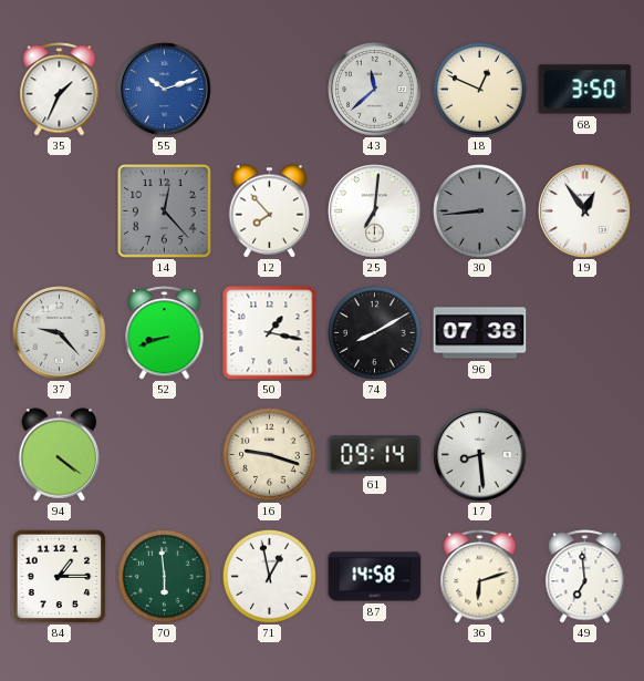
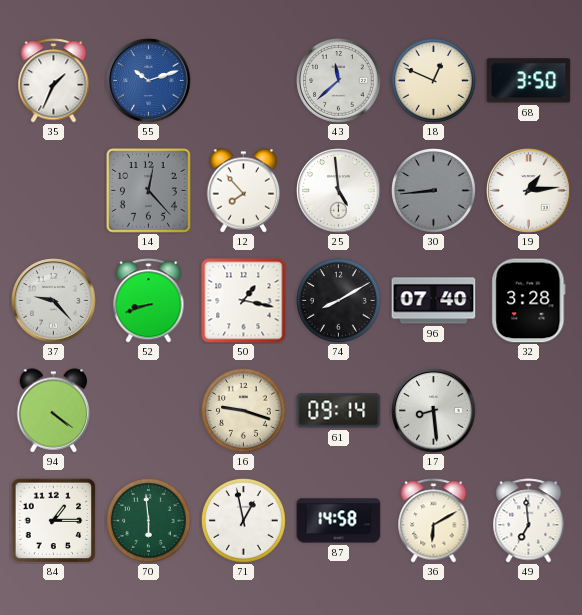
25: 7:01 -> 4:59
19: 12:54 -> 1:14
96: 07:38 -> 07:40
32: none -> 3:28
36: 6:12 -> 6:10
